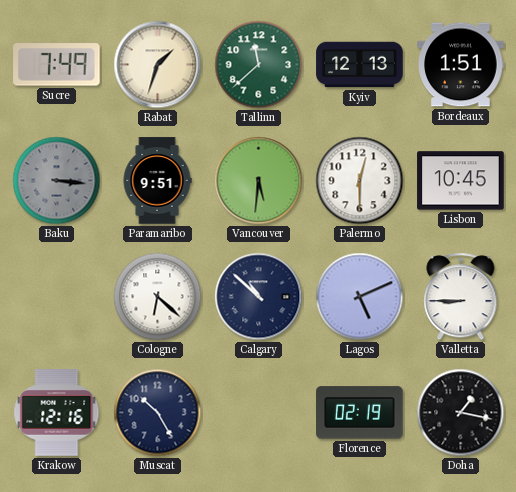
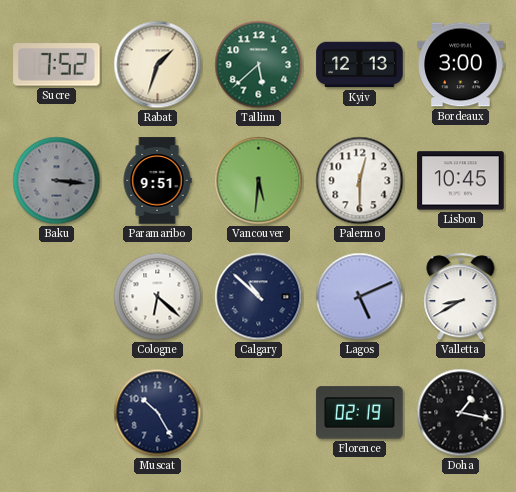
Sucre: 7:49 -> 7:52
Tallinn: 11:38 -> 5:38
Bordeaux: 1:51 -> 3:00
Valletta: 8:45 -> 8:40
Krakow: 12:16 -> none
